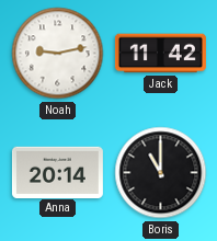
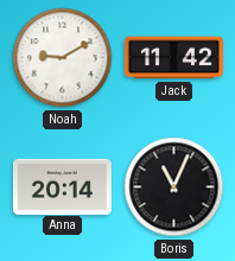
Noah: 9:13 -> 9:10
Boris: 11:00 -> 11:04
